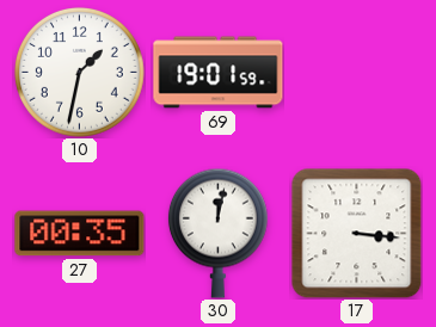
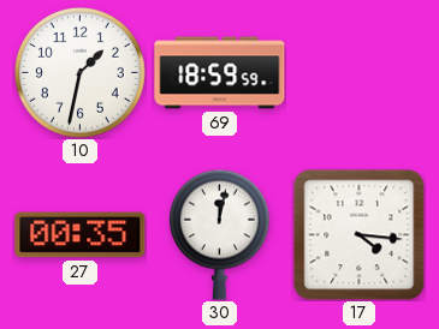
69: 19:01 -> 18:59
17: 3:16 -> 4:16
